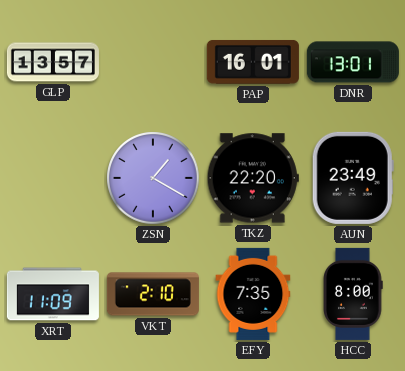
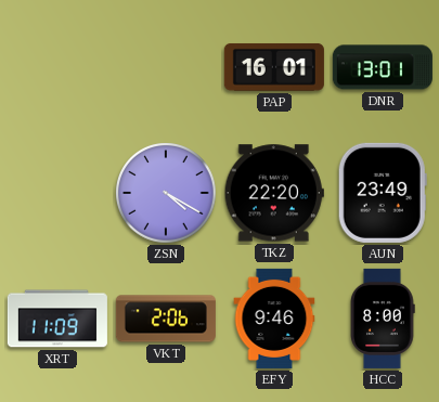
GLP: 13:57 -> none
ZSN: 1:20 -> 4:20
VKT: 2:10 -> 2:06
EFY: 7:35 -> 9:46
